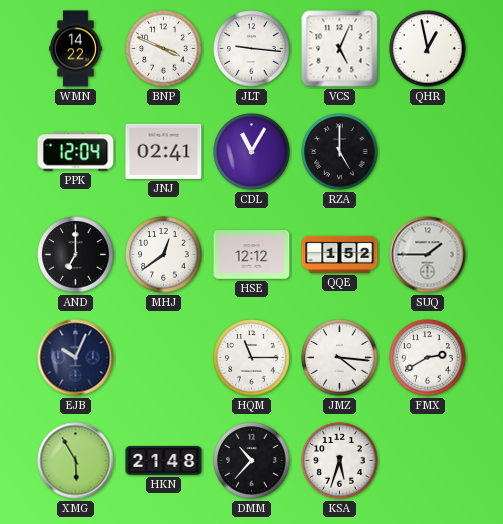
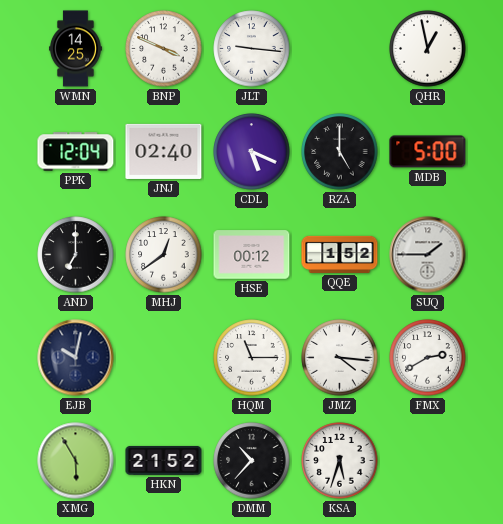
WMN: 14:22 -> 14:25
VCS: 5:04 -> none
JNJ: 02:41 -> 02:40
CDL: 11:05 -> 5:19
MDB: none -> 5:00
HSE: 12:12 -> 00:12
EJB: 10:04 -> 10:02
HKN: 21:48 -> 21:52
